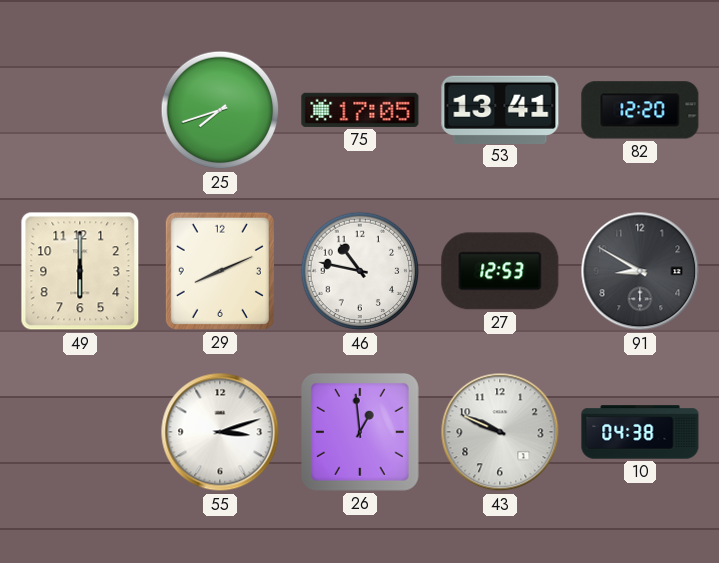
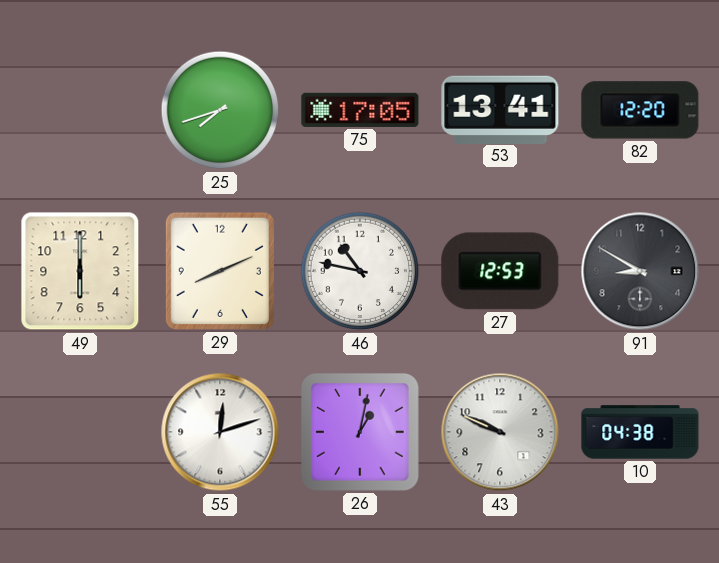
55: 3:12 -> 12:12
26: 12:59 -> 1:02
